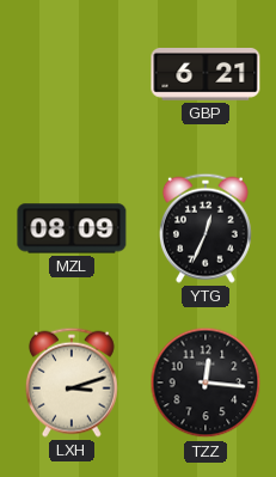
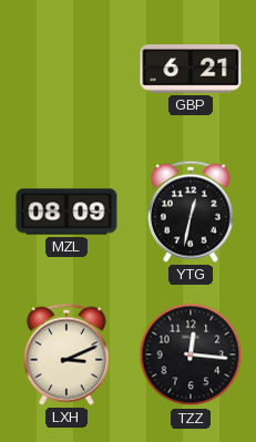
YTG: 12:34 -> 12:32
LXH: 3:12 -> 3:11
